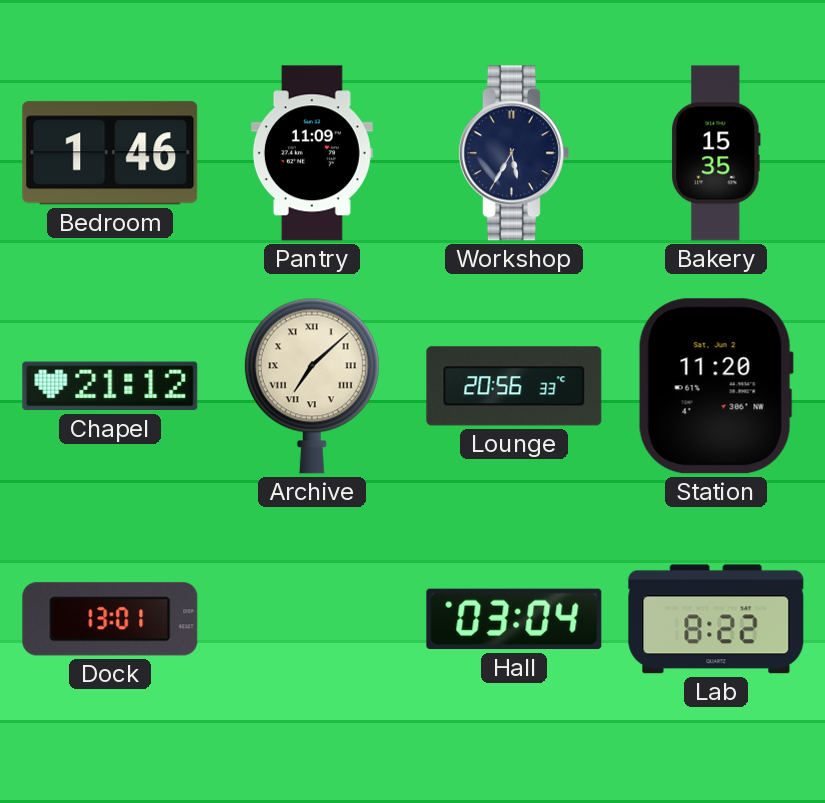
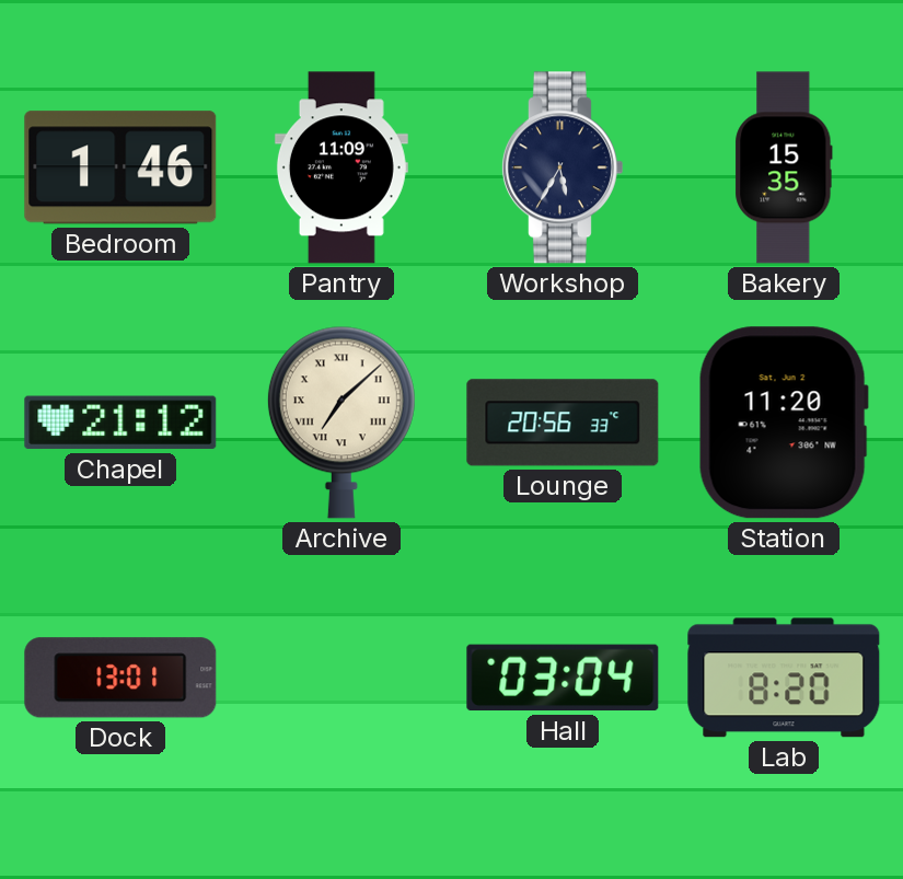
Lab: 8:22 -> 8:20
